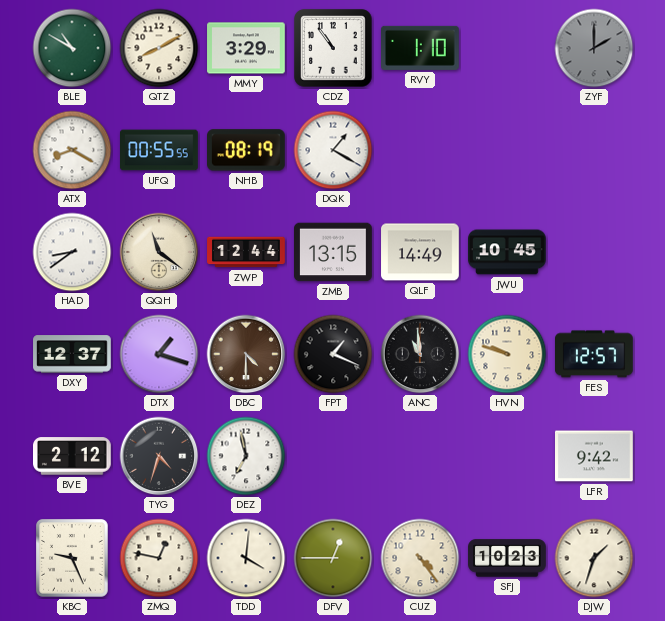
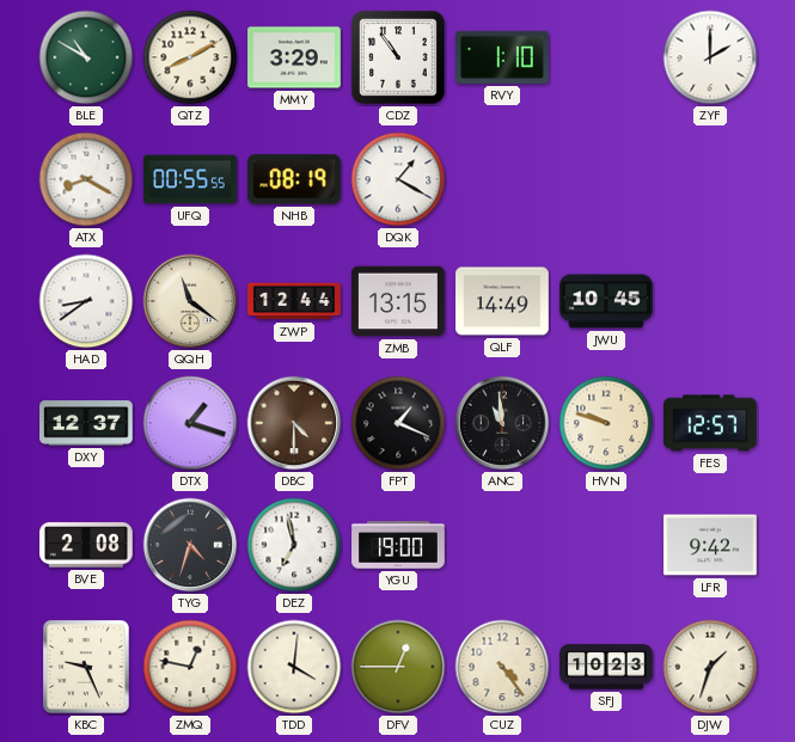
ZYF dial: grey -> white
BVE: 2:12 -> 2:08
YGU: none -> 19:00
